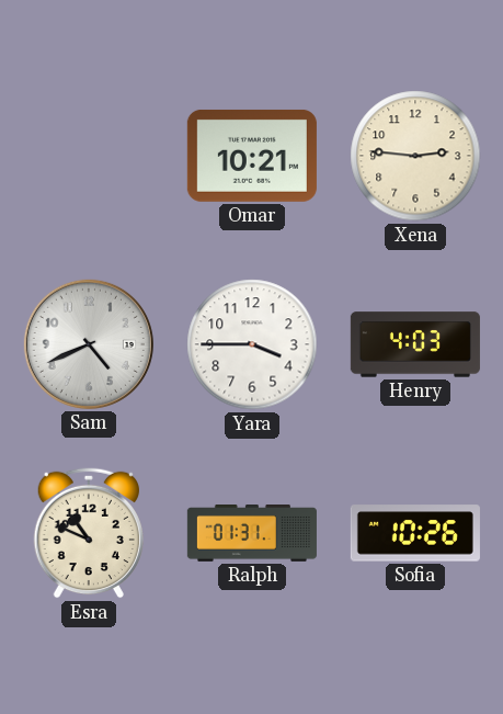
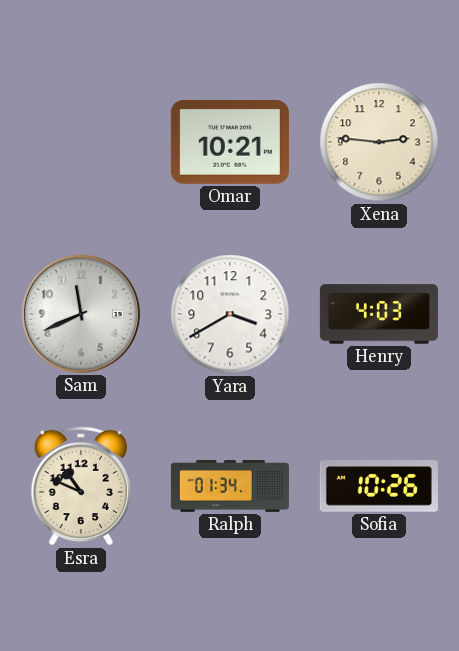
Sam: 4:41 -> 11:41
Yara: 3:45 -> 3:40
Ralph: 01:31 -> 01:34
